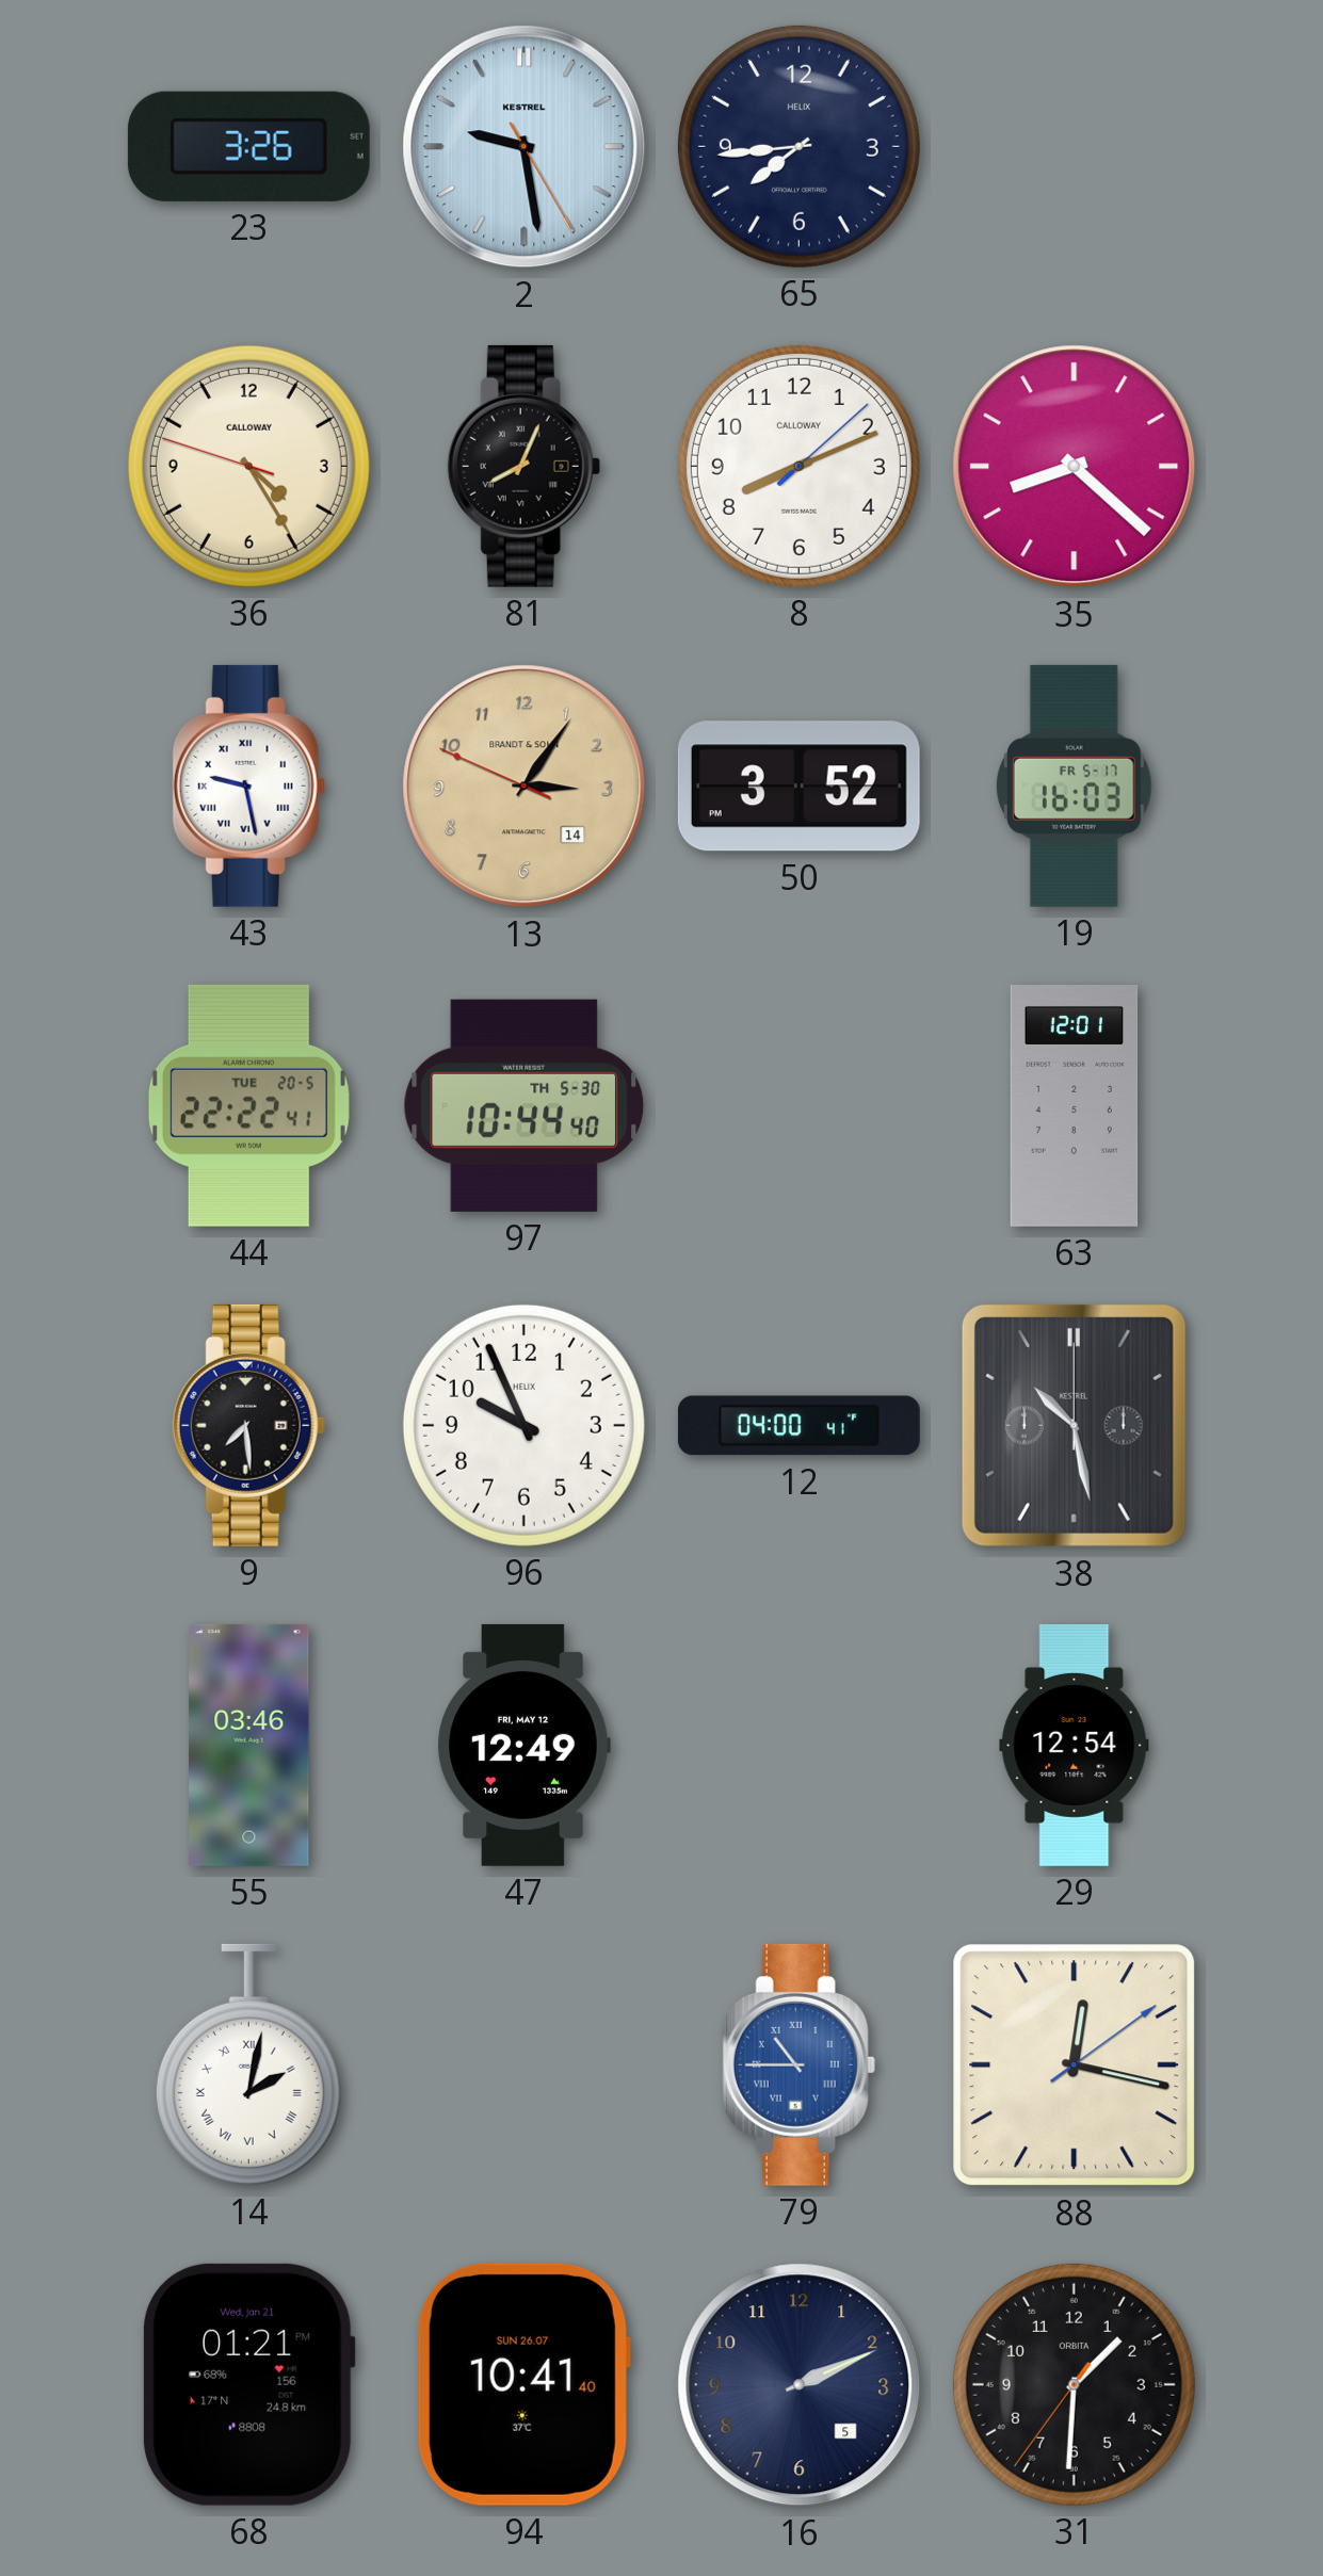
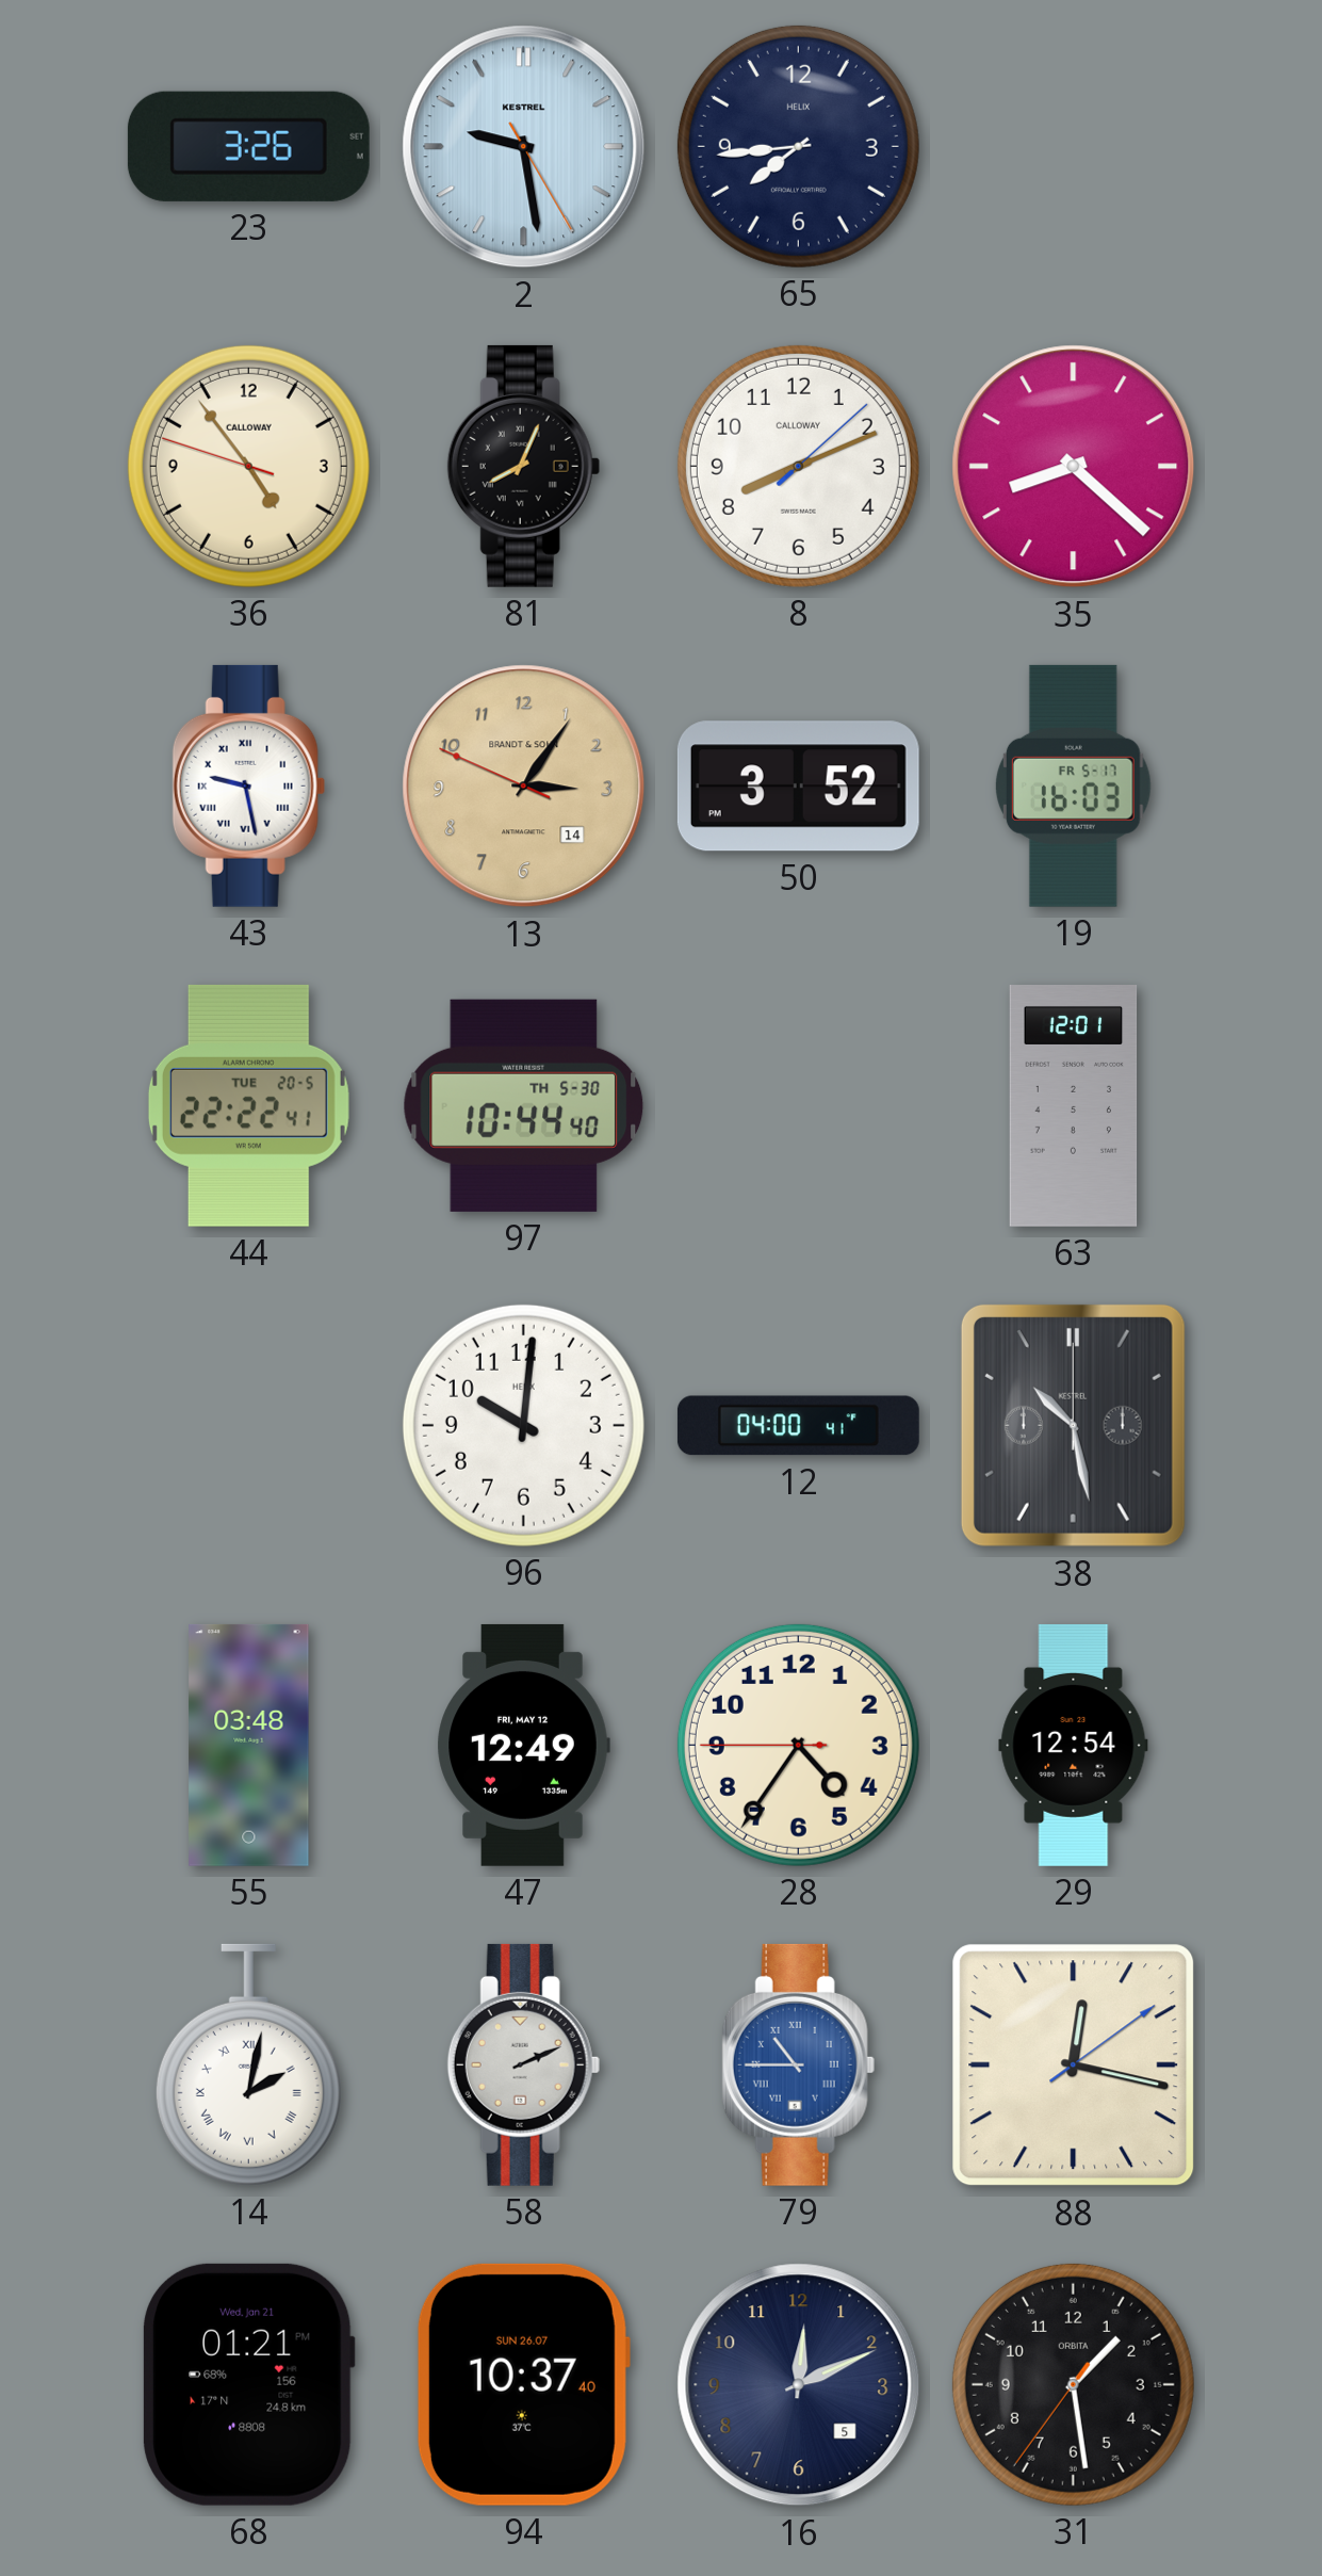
36: 4:24 -> 4:53
9: 7:29 -> none
96: 9:56 -> 10:01
55: 03:46 -> 03:48
28: none -> 4:35
58: none -> 2:11
94: 10:41 -> 10:37
16: 2:11 -> 12:11
31: 1:30 -> 1:28
